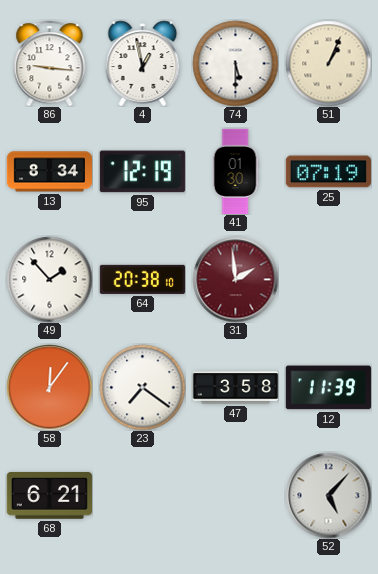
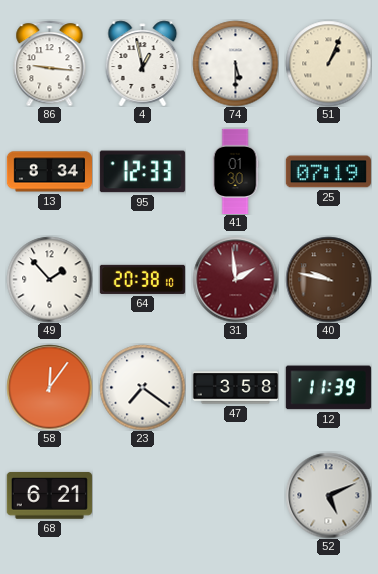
95: 12:19 -> 12:33
40: none -> 9:47
52: 5:07 -> 5:11
